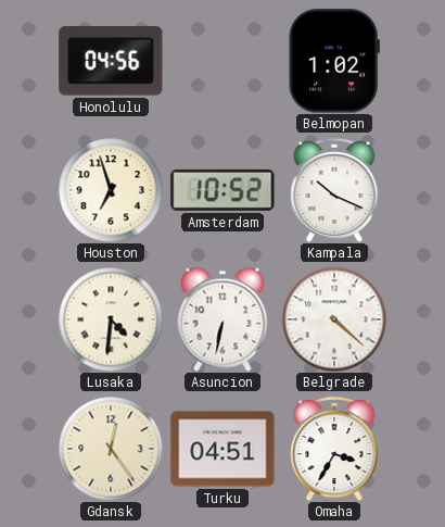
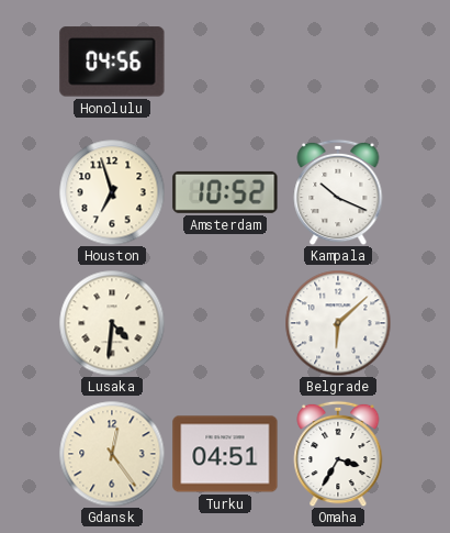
Belmopan: 1:02 -> none
Asuncion: 6:32 -> none
Belgrade: 4:22 -> 6:08
